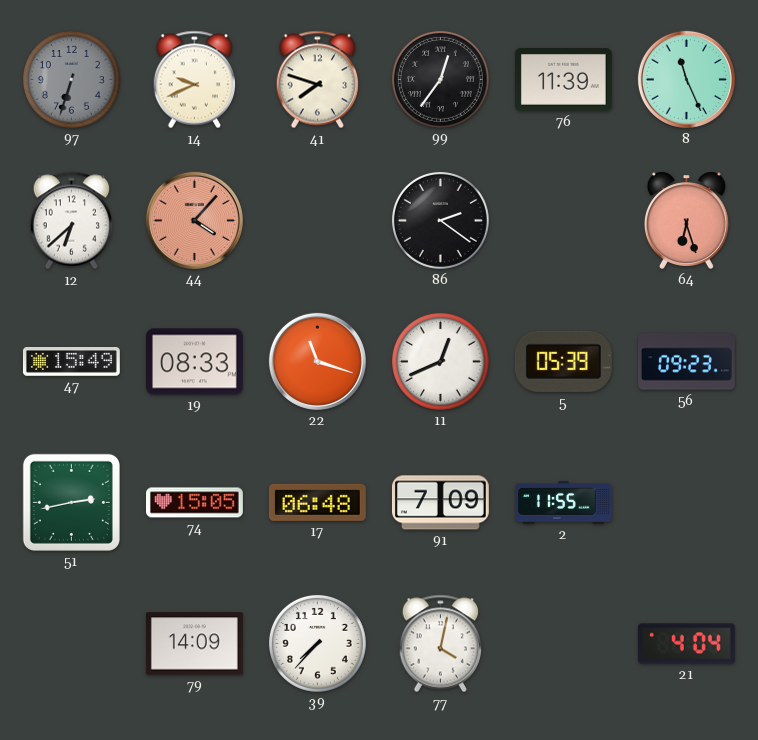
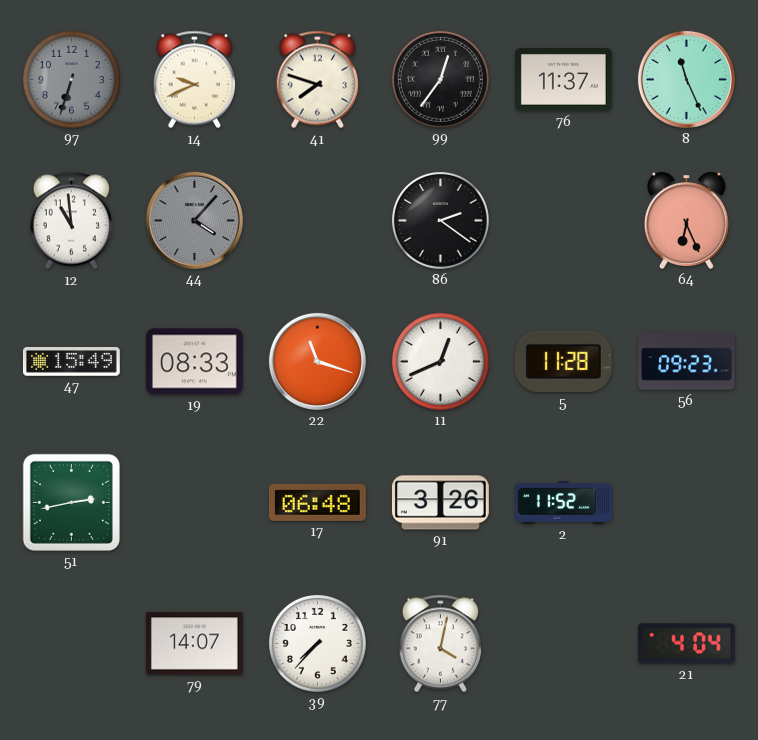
76: 11:39 -> 11:37
12: 6:38 -> 10:59
44 dial: salmon -> grey
64: 6:27 -> 6:26
5: 05:39 -> 11:28
74: 15:05 -> none
91: 7:09 -> 3:26
2: 11:55 -> 11:52
79: 14:09 -> 14:07
